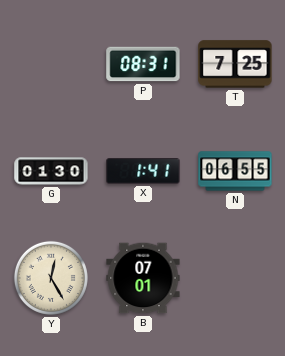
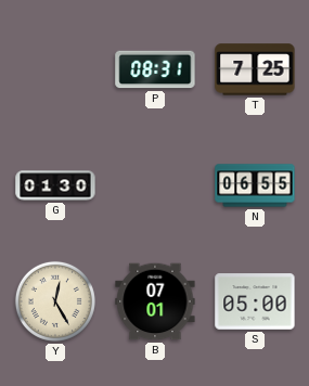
X: 1:41 -> none
S: none -> 05:00
